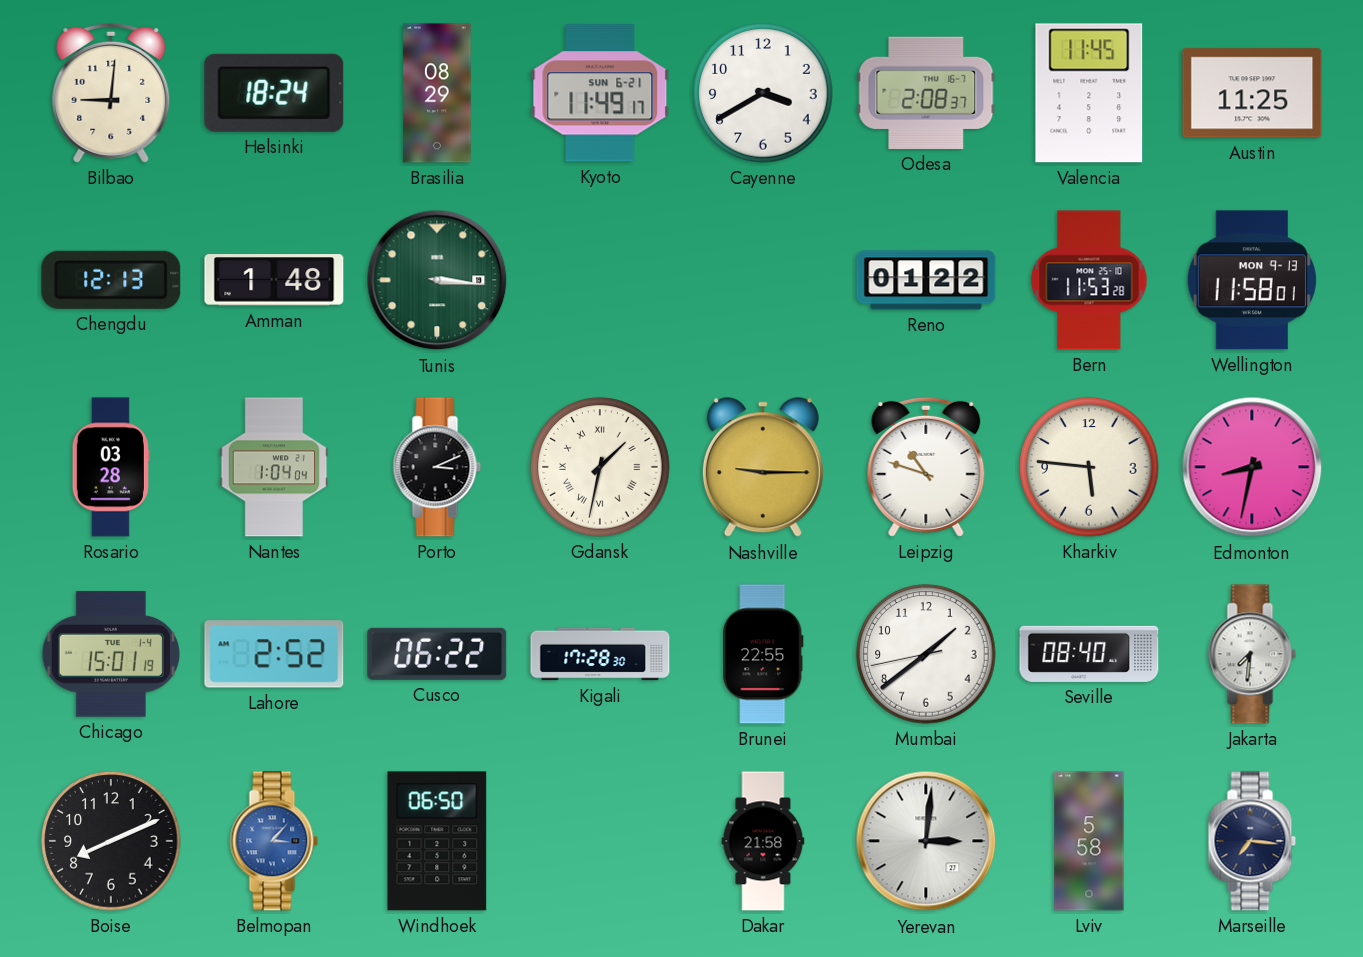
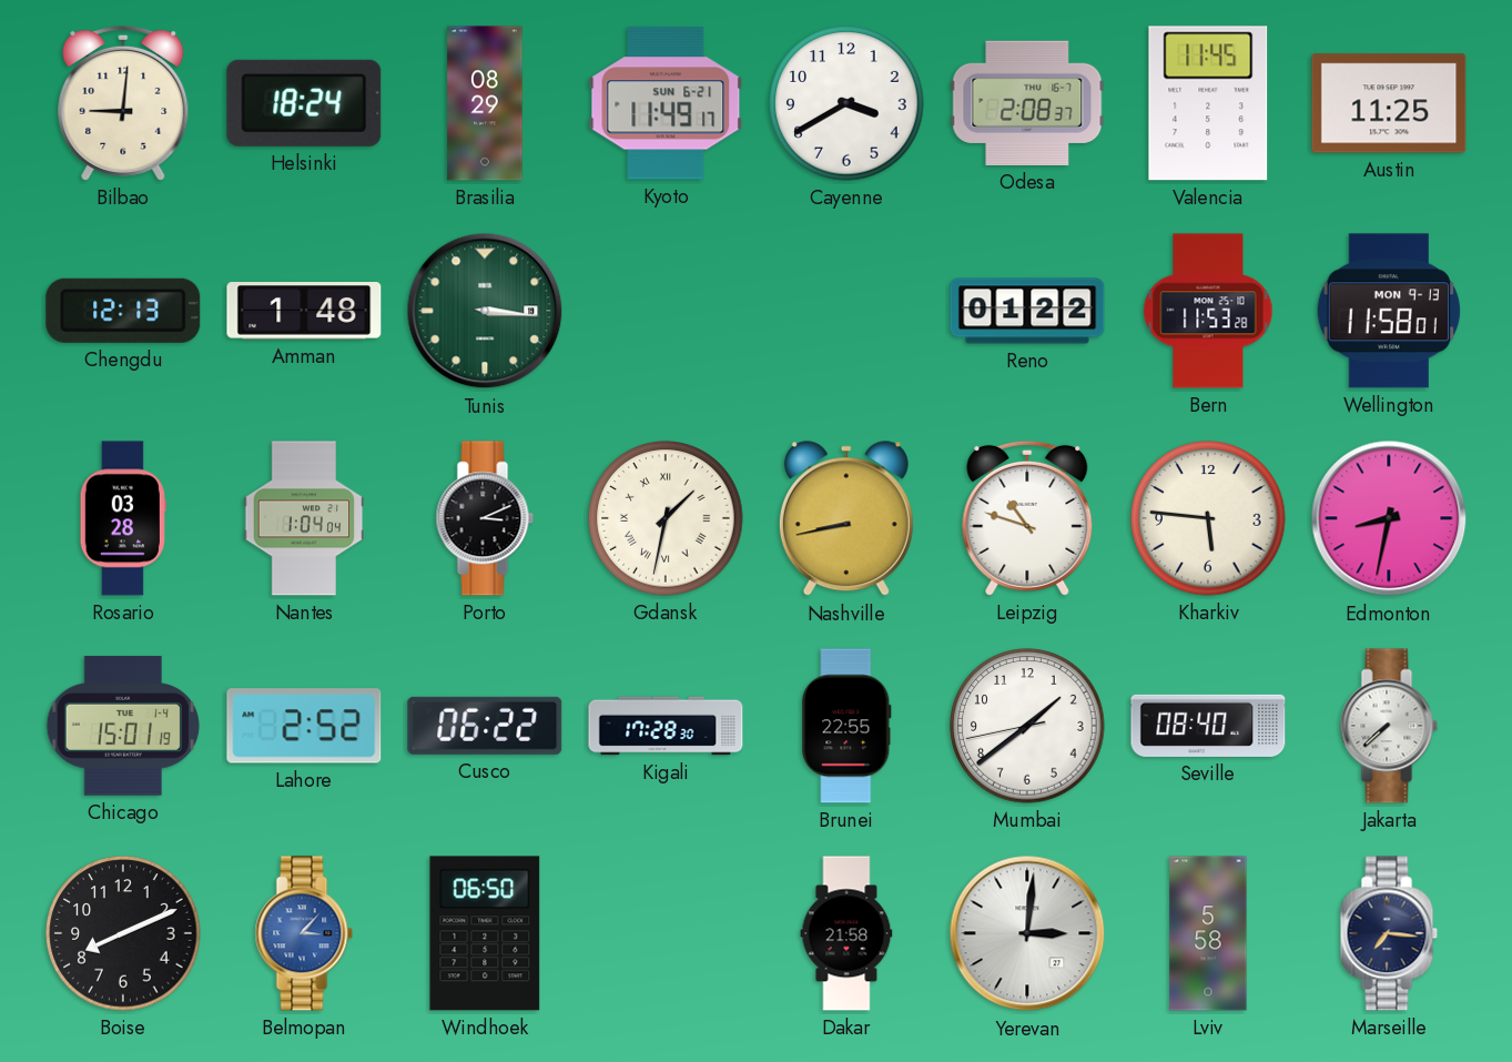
Nashville: 9:15 -> 8:43
Jakarta: 7:31 -> 7:38
